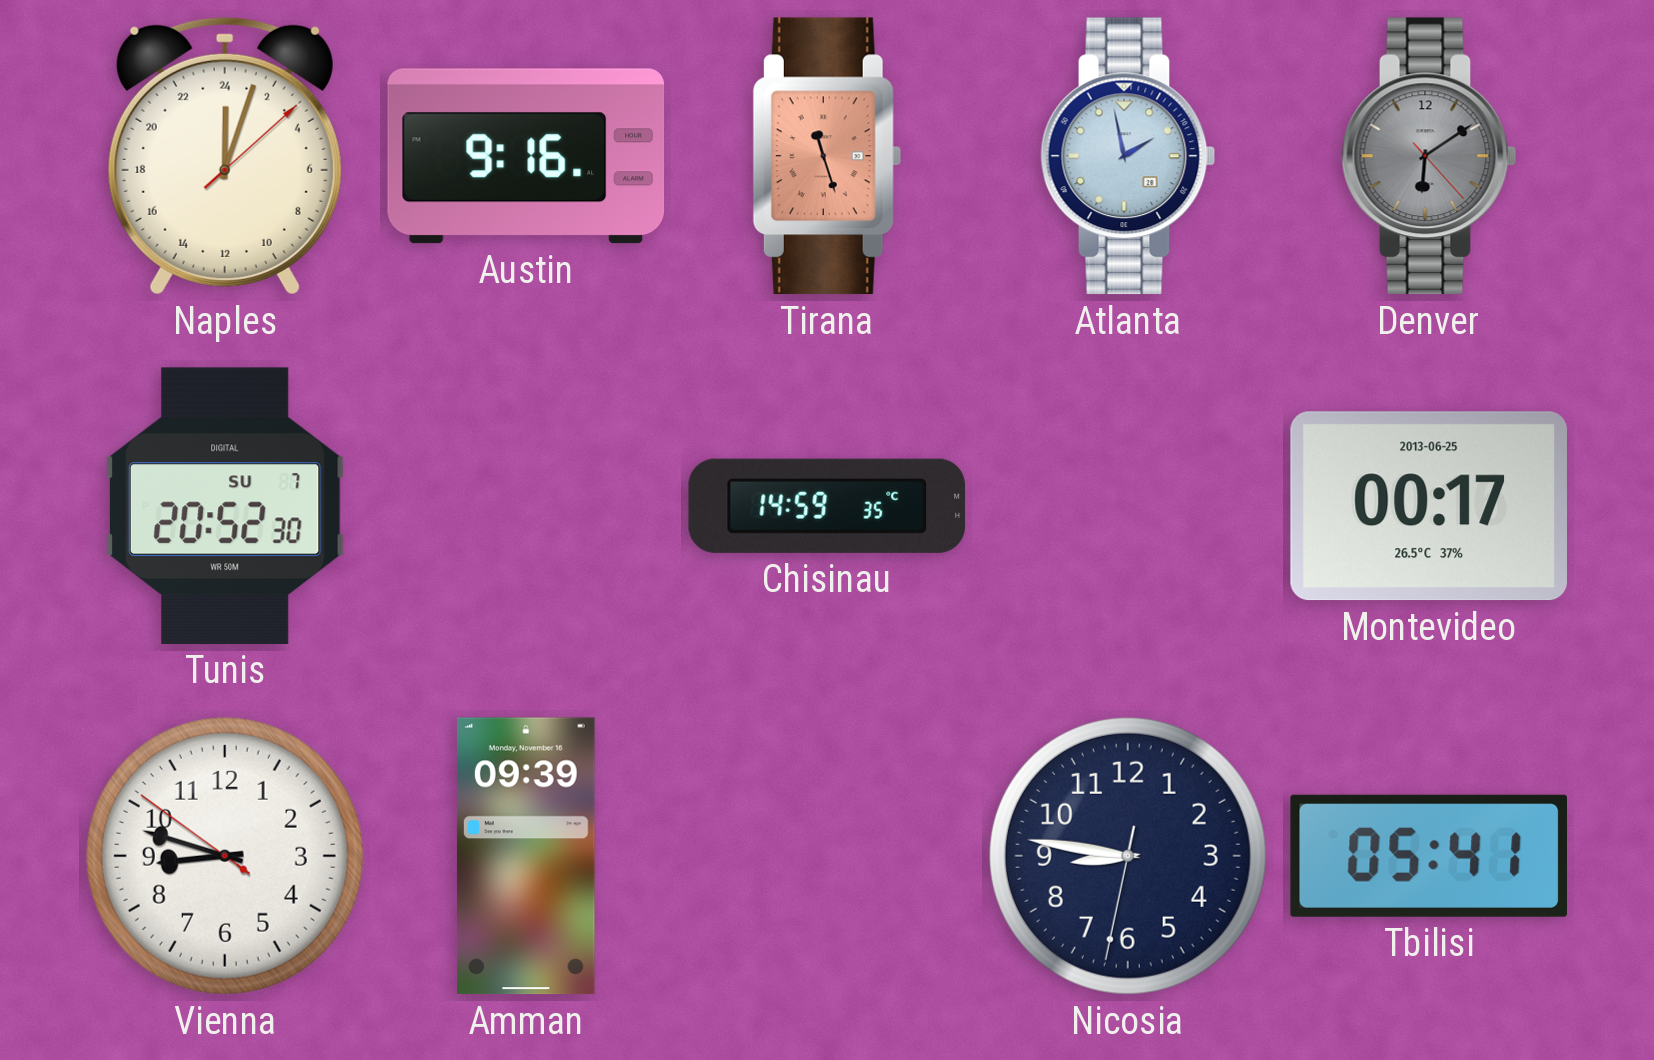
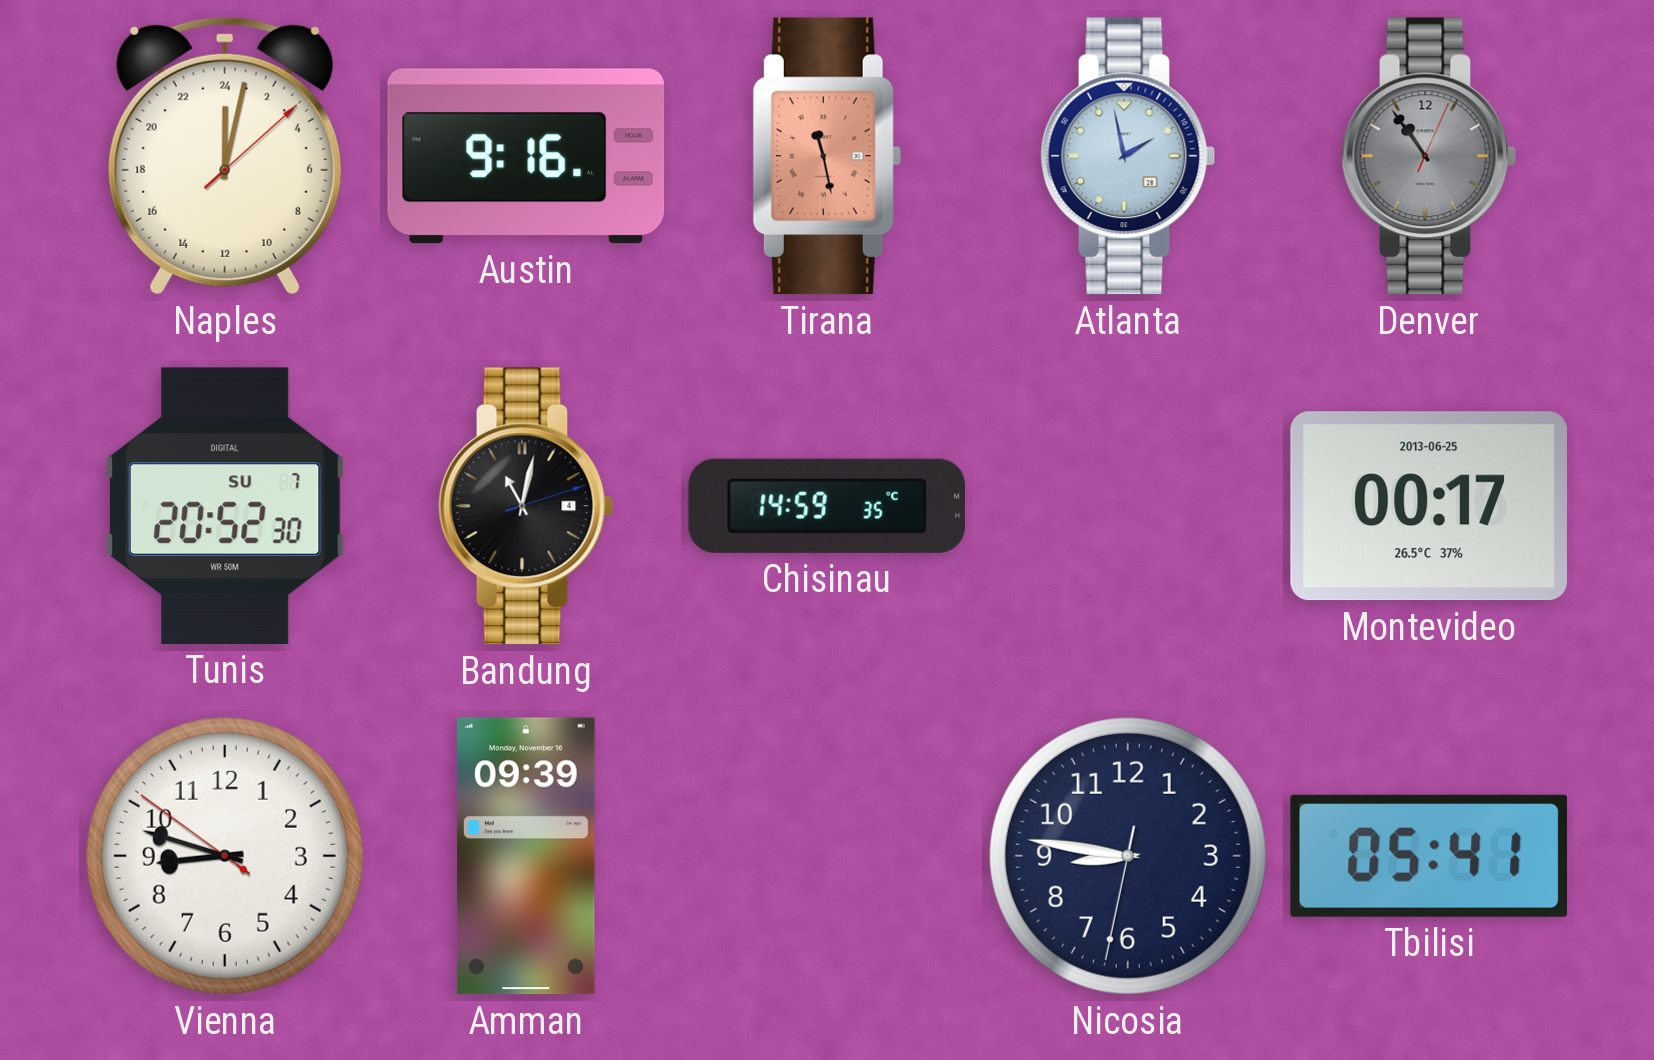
Naples: 0:03 -> 0:02
Tirana: 11:27 -> 11:28
Denver: 6:09 -> 10:54
Bandung: none -> 11:02
